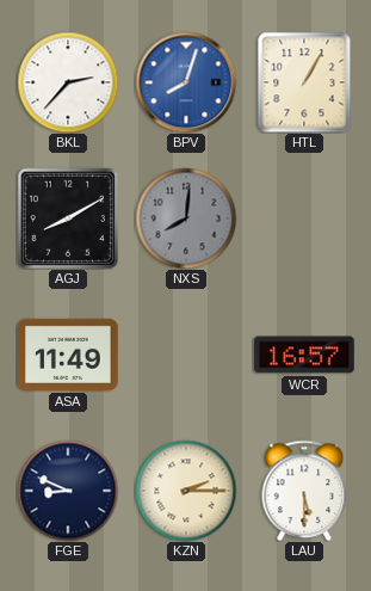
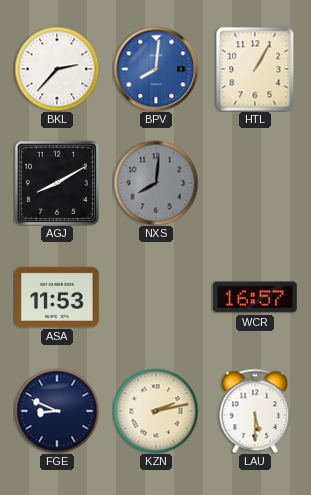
BPV: 8:03 -> 8:01
ASA: 11:49 -> 11:53
KZN: 2:15 -> 2:13
